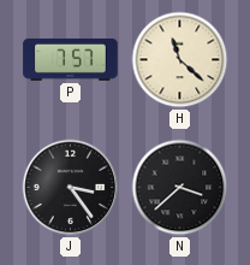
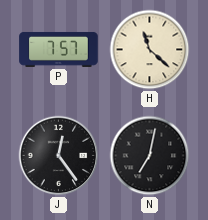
J: 3:24 -> 12:24
N: 3:38 -> 7:02
